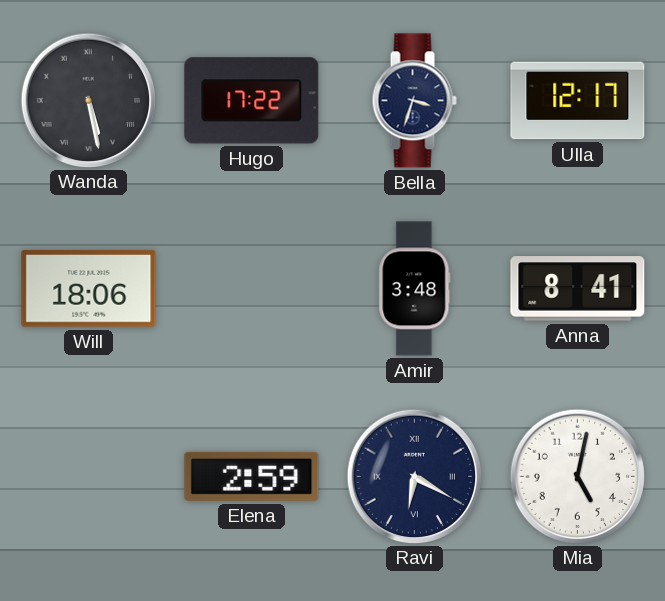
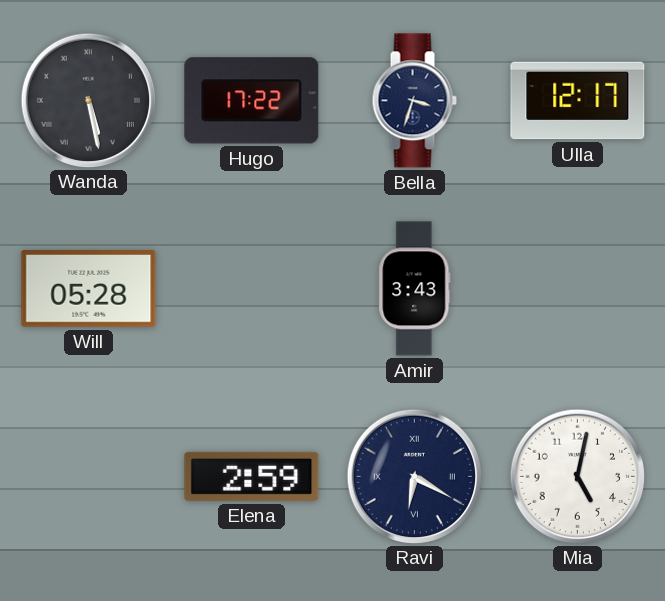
Will: 18:06 -> 05:28
Amir: 3:48 -> 3:43
Anna: 8:41 -> none
